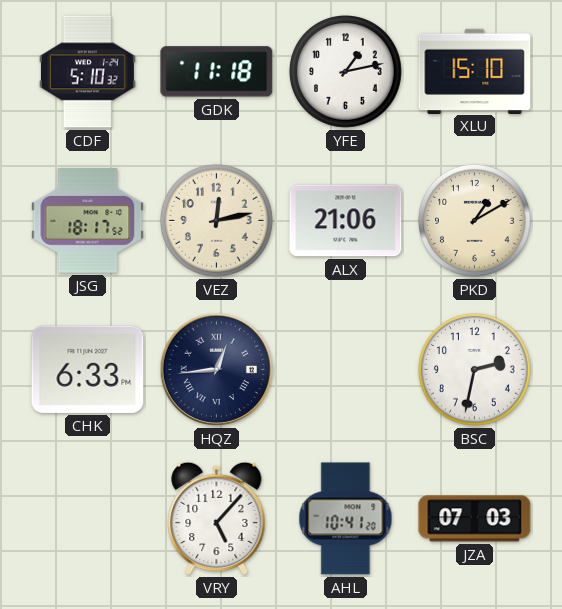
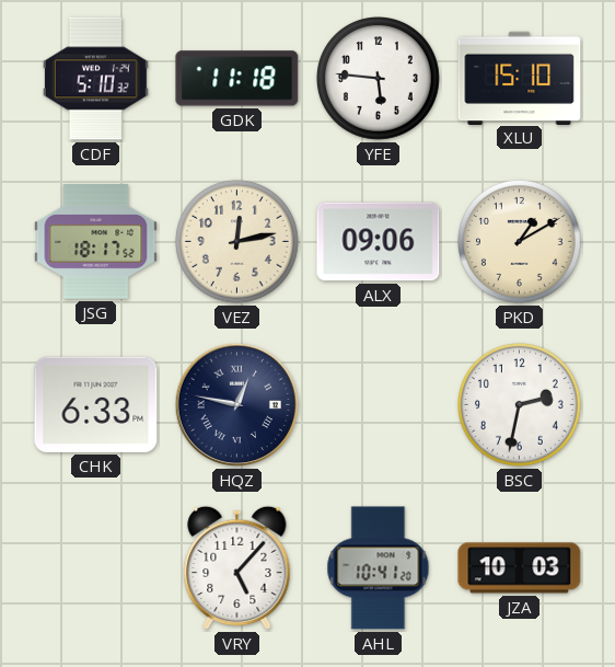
YFE: 1:13 -> 5:46
ALX: 21:06 -> 09:06
HQZ: 12:44 -> 12:47
JZA: 07:03 -> 10:03
